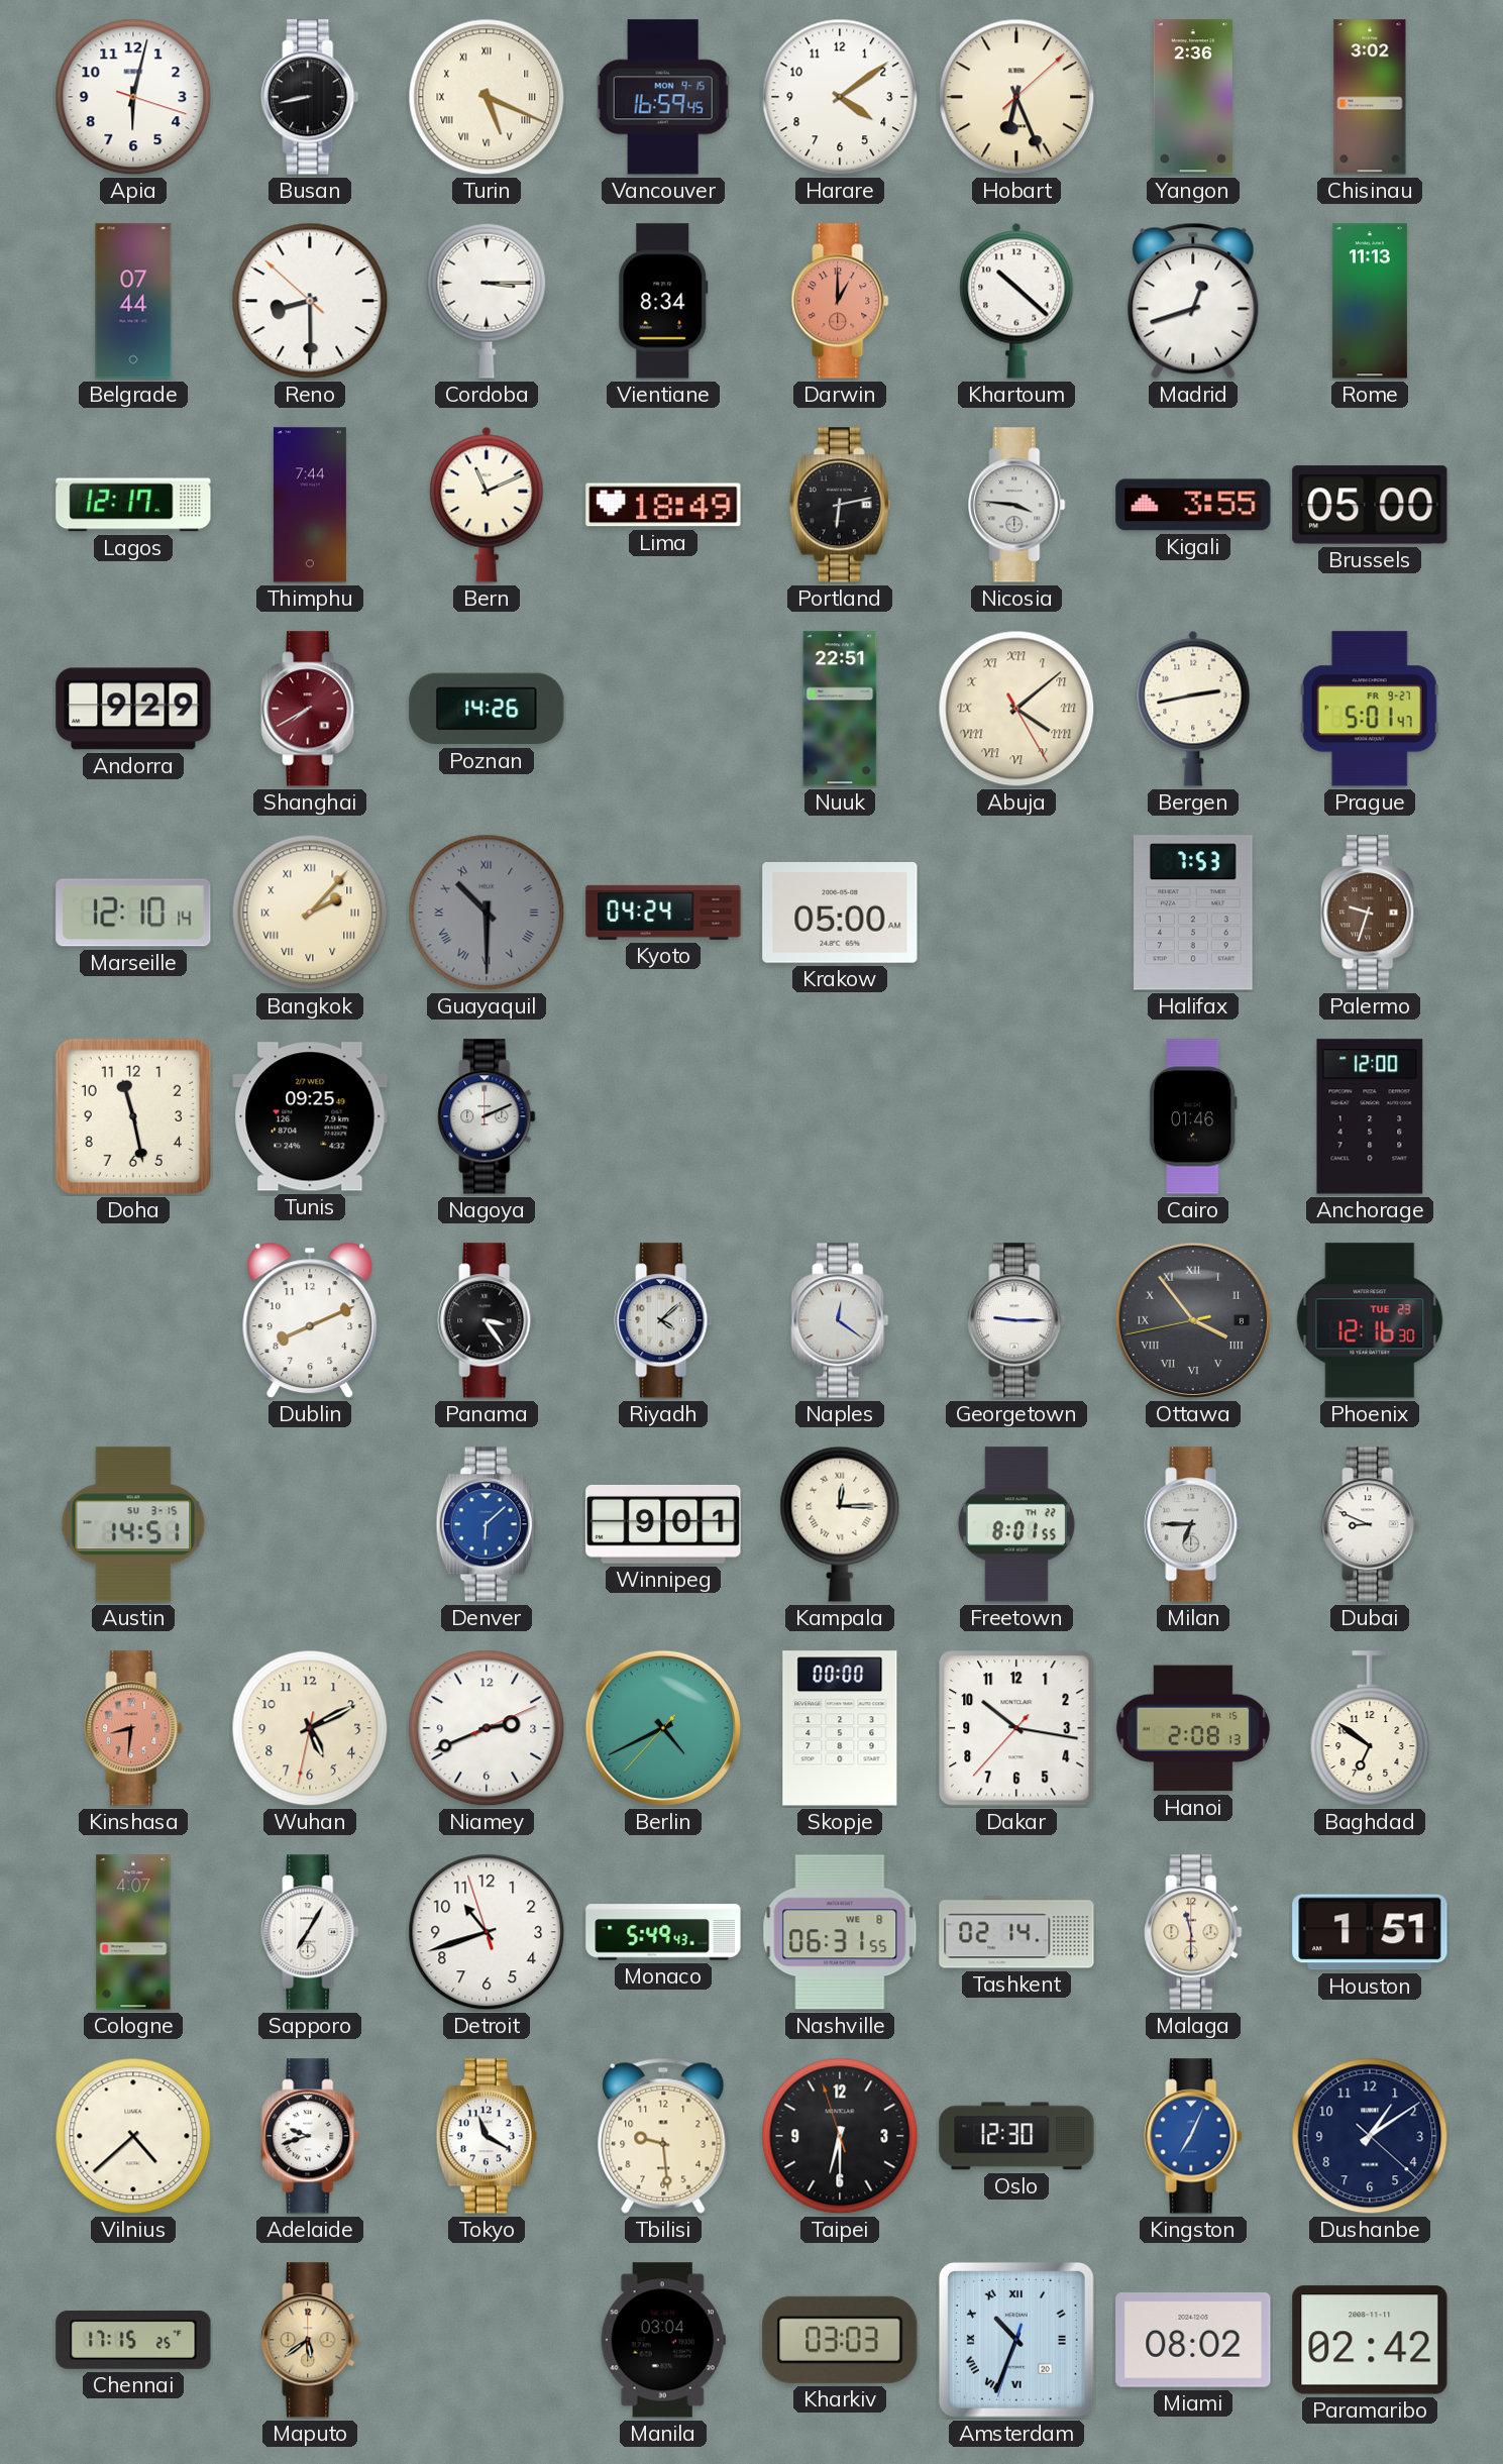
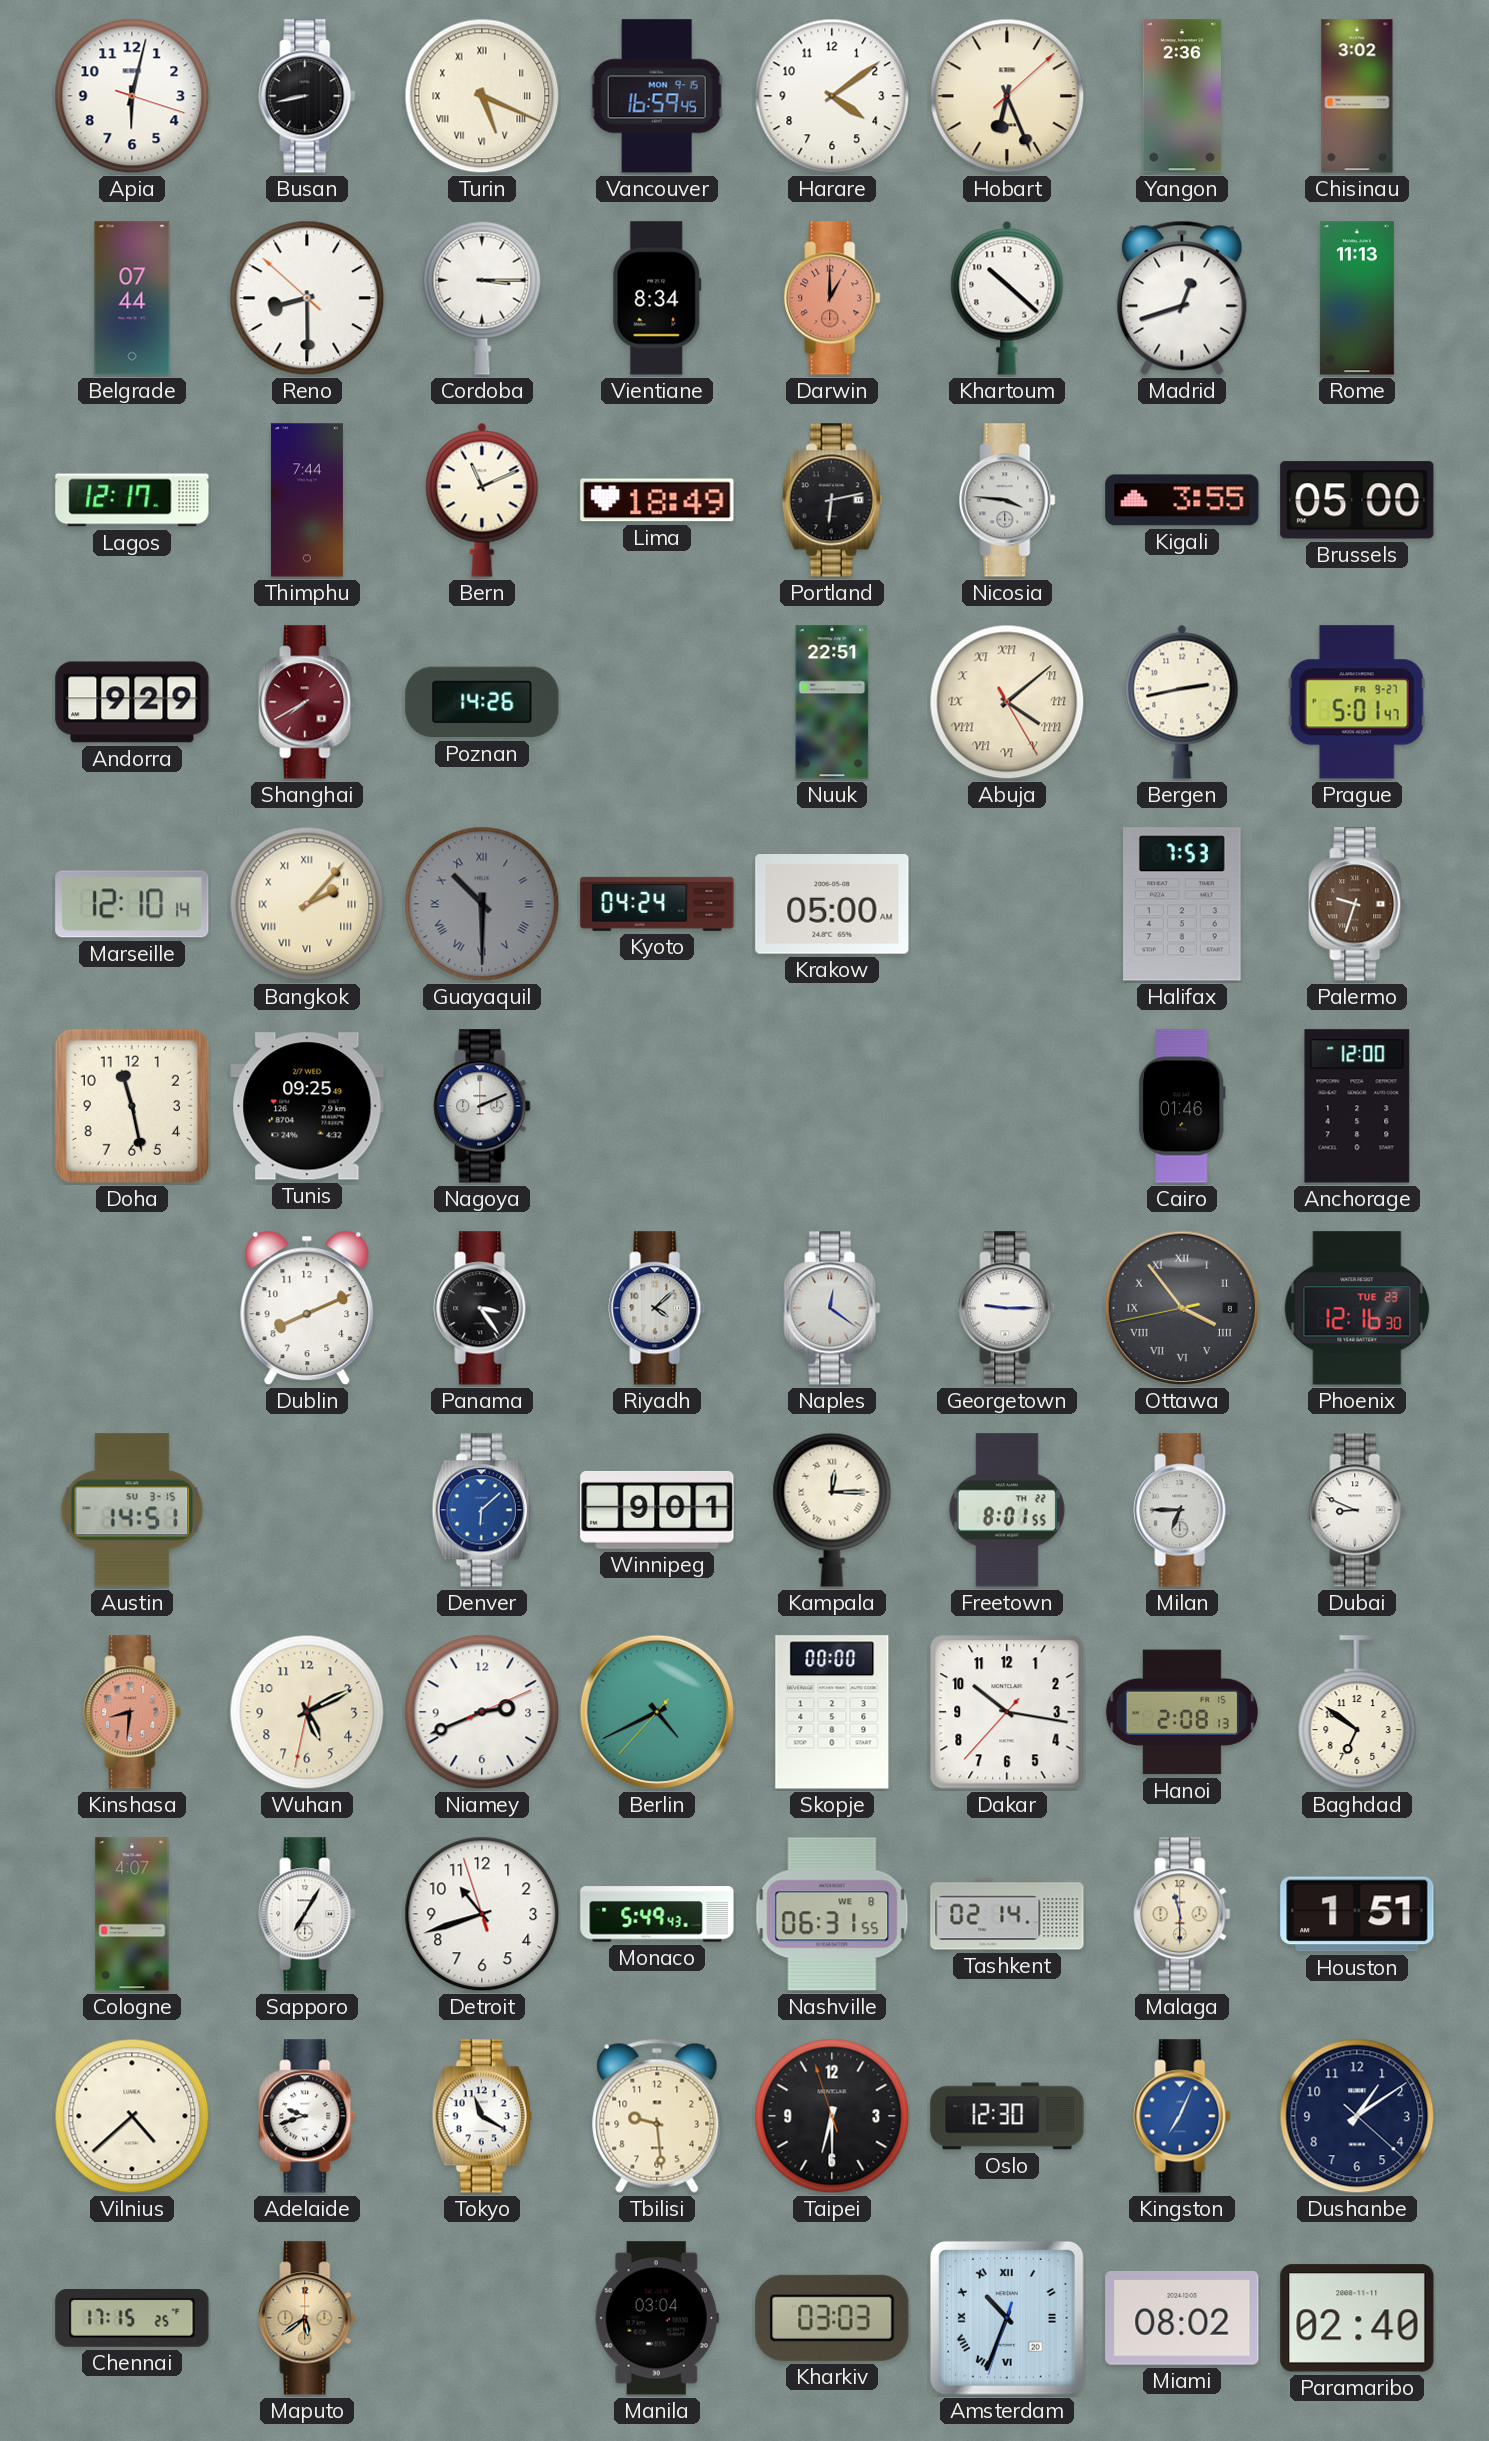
Paramaribo: 02:42 -> 02:40
